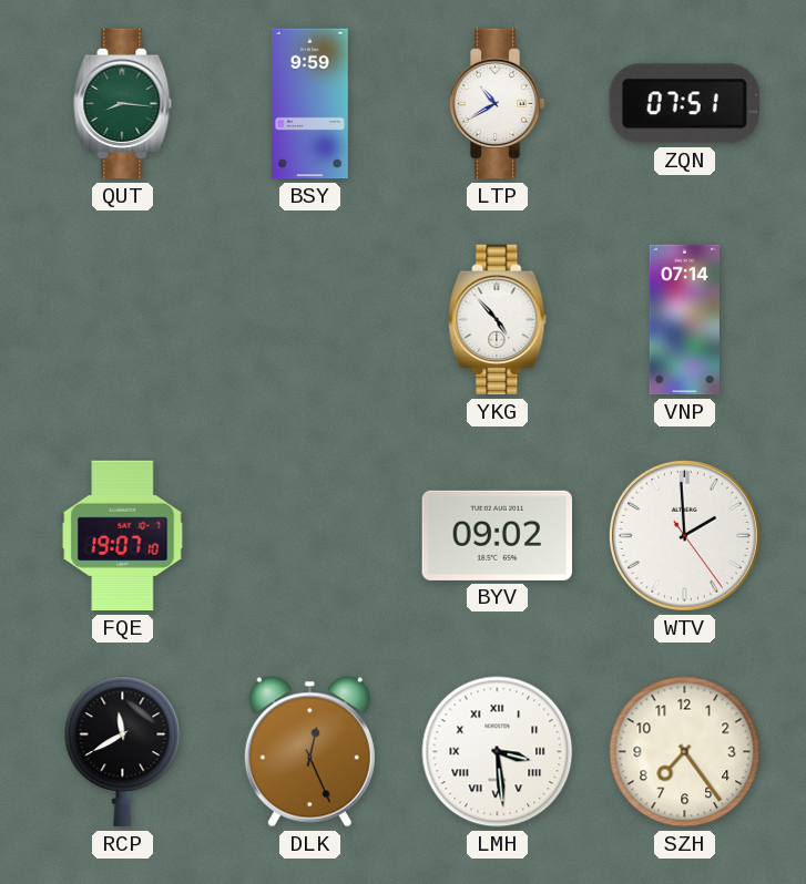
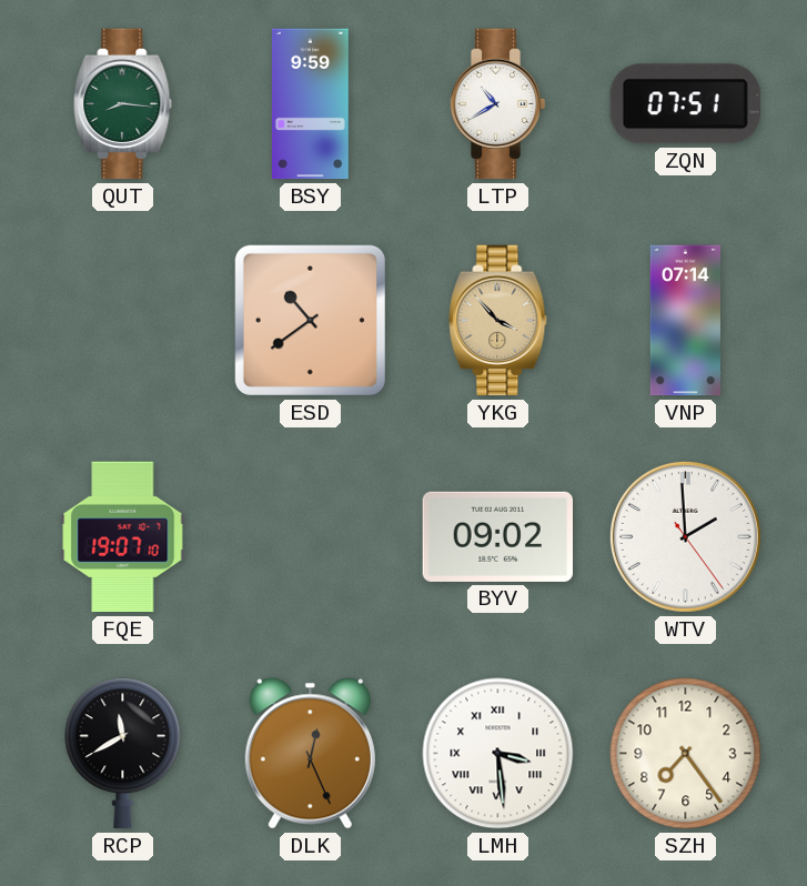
ESD: none -> 10:39
YKG: 4:53 -> 3:53
YKG dial: white -> champagne
